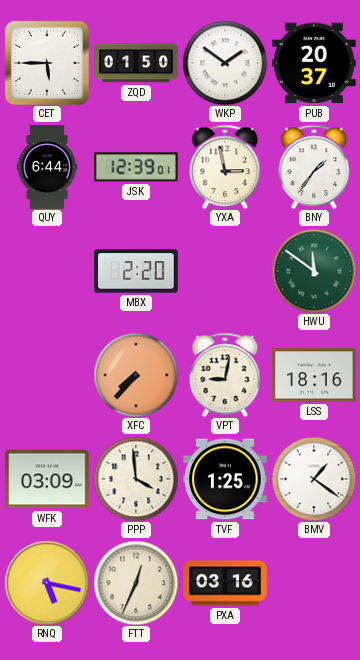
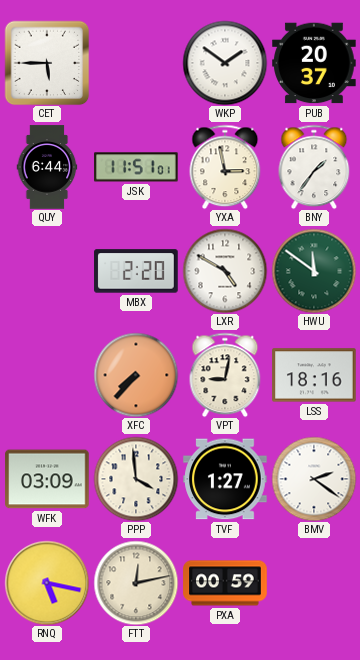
ZQD: 01:50 -> none
JSK: 12:39 -> 11:51
LXR: none -> 4:50
TVF: 1:25 -> 1:27
BMV: 1:21 -> 2:21
FTT: 12:34 -> 12:13
PXA: 03:16 -> 00:59
